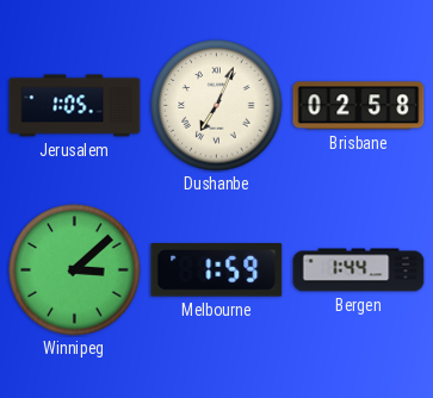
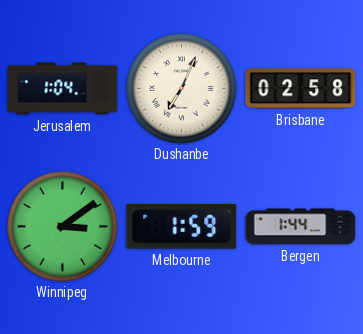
Jerusalem: 1:05 -> 1:04
Winnipeg: 3:08 -> 3:09
